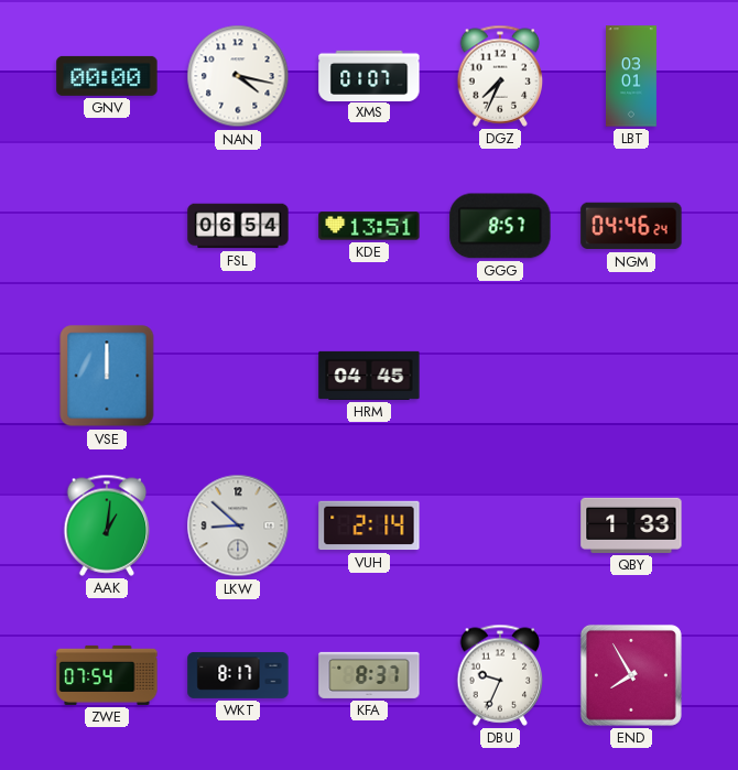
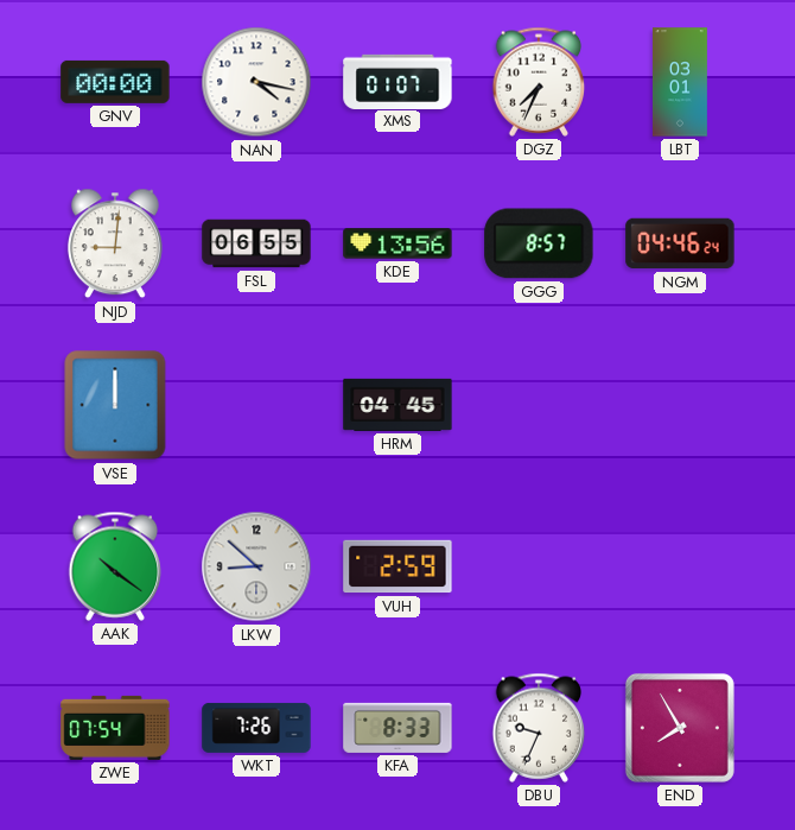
NJD: none -> 9:01
FSL: 06:54 -> 06:55
KDE: 13:51 -> 13:56
AAK: 1:01 -> 10:21
VUH: 2:14 -> 2:59
QBY: 1:33 -> none
WKT: 8:17 -> 7:26
KFA: 8:37 -> 8:33
